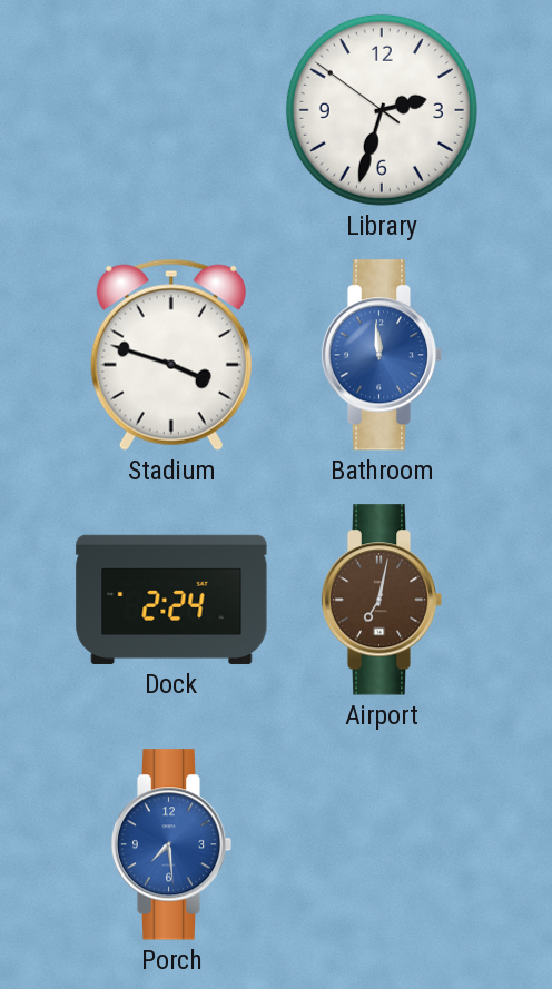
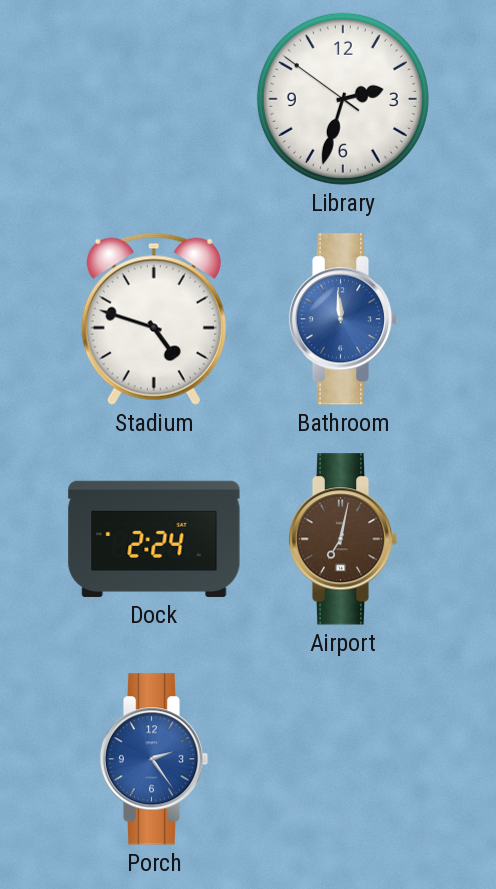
Stadium: 3:48 -> 4:48
Porch: 7:29 -> 2:24
